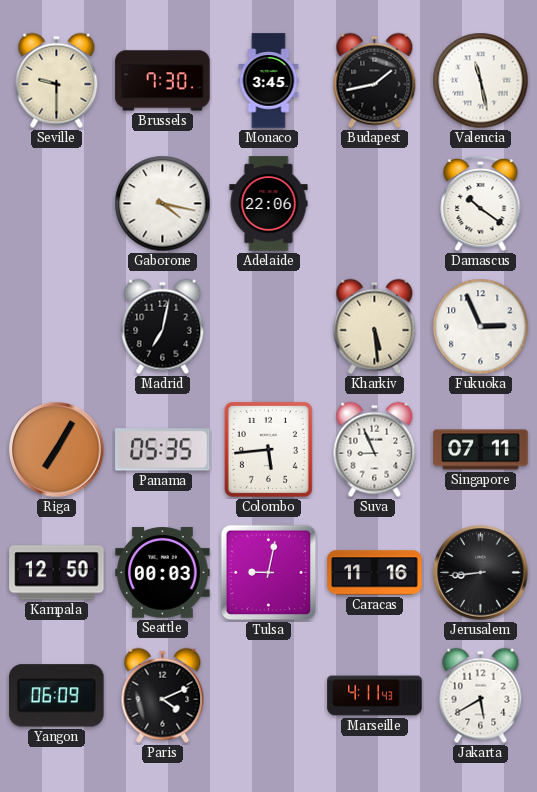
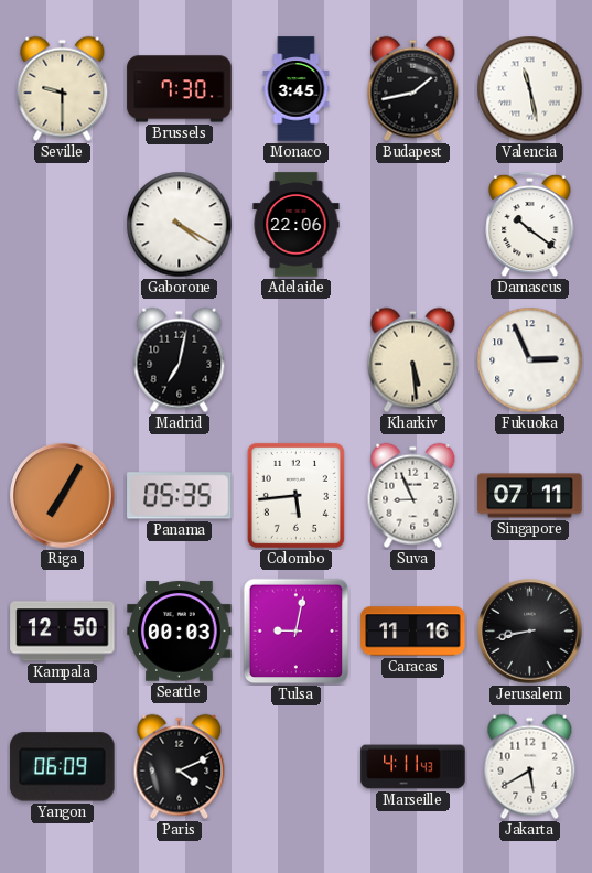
Gaborone: 4:17 -> 4:20
Jerusalem: 8:44 -> 8:43
